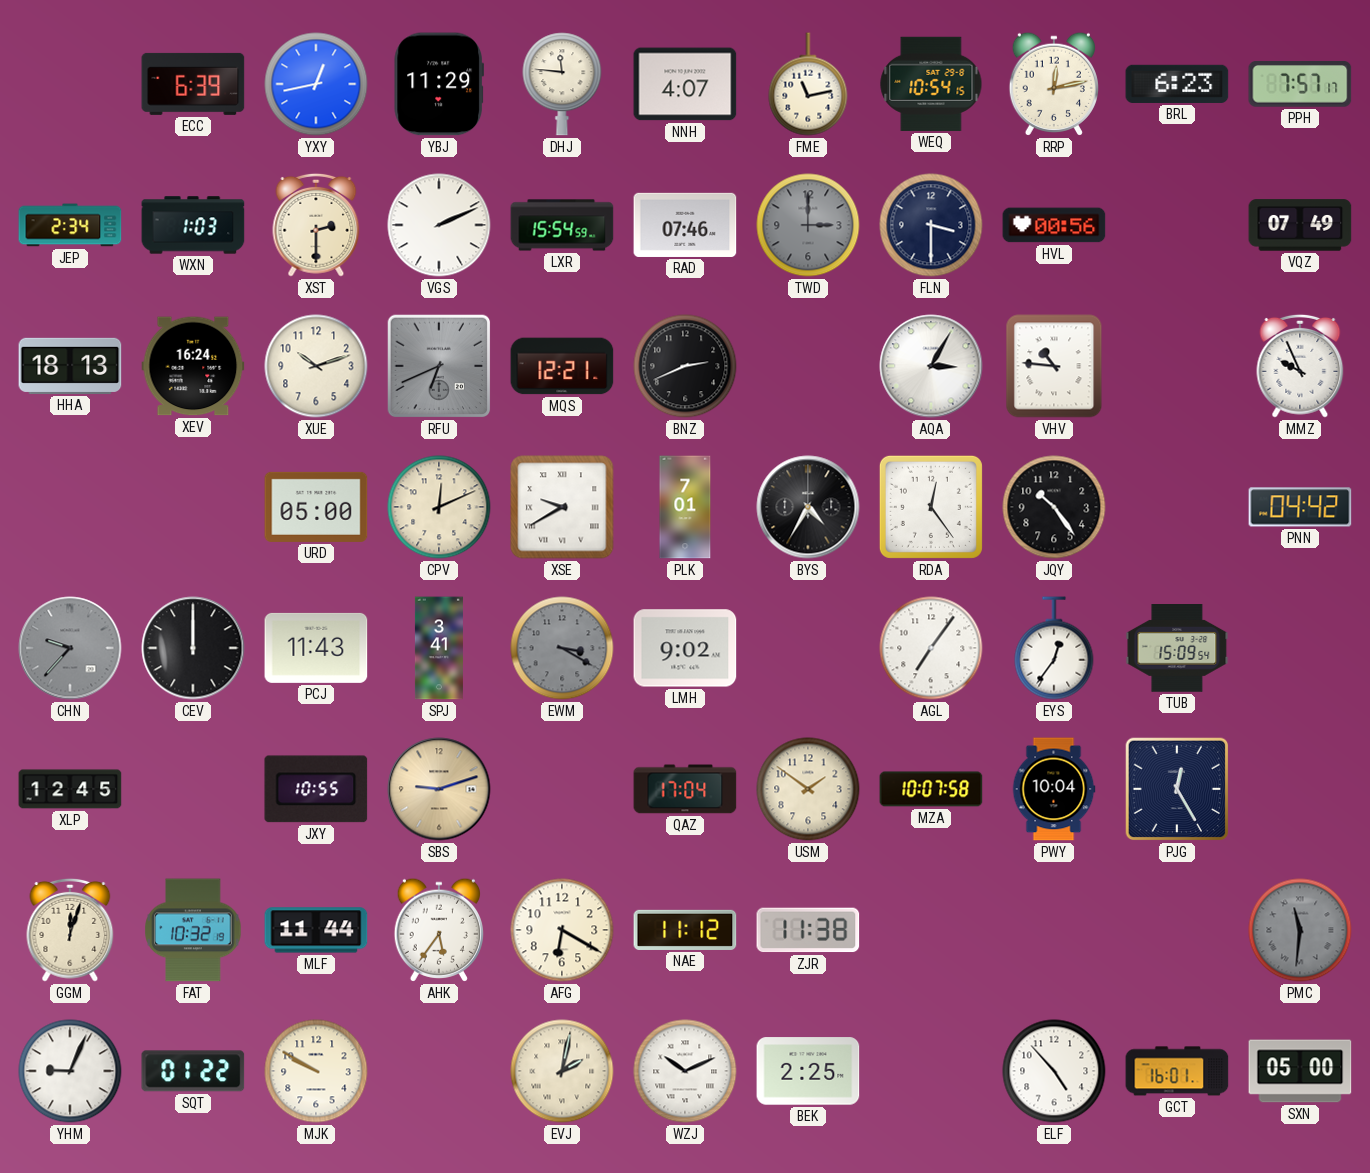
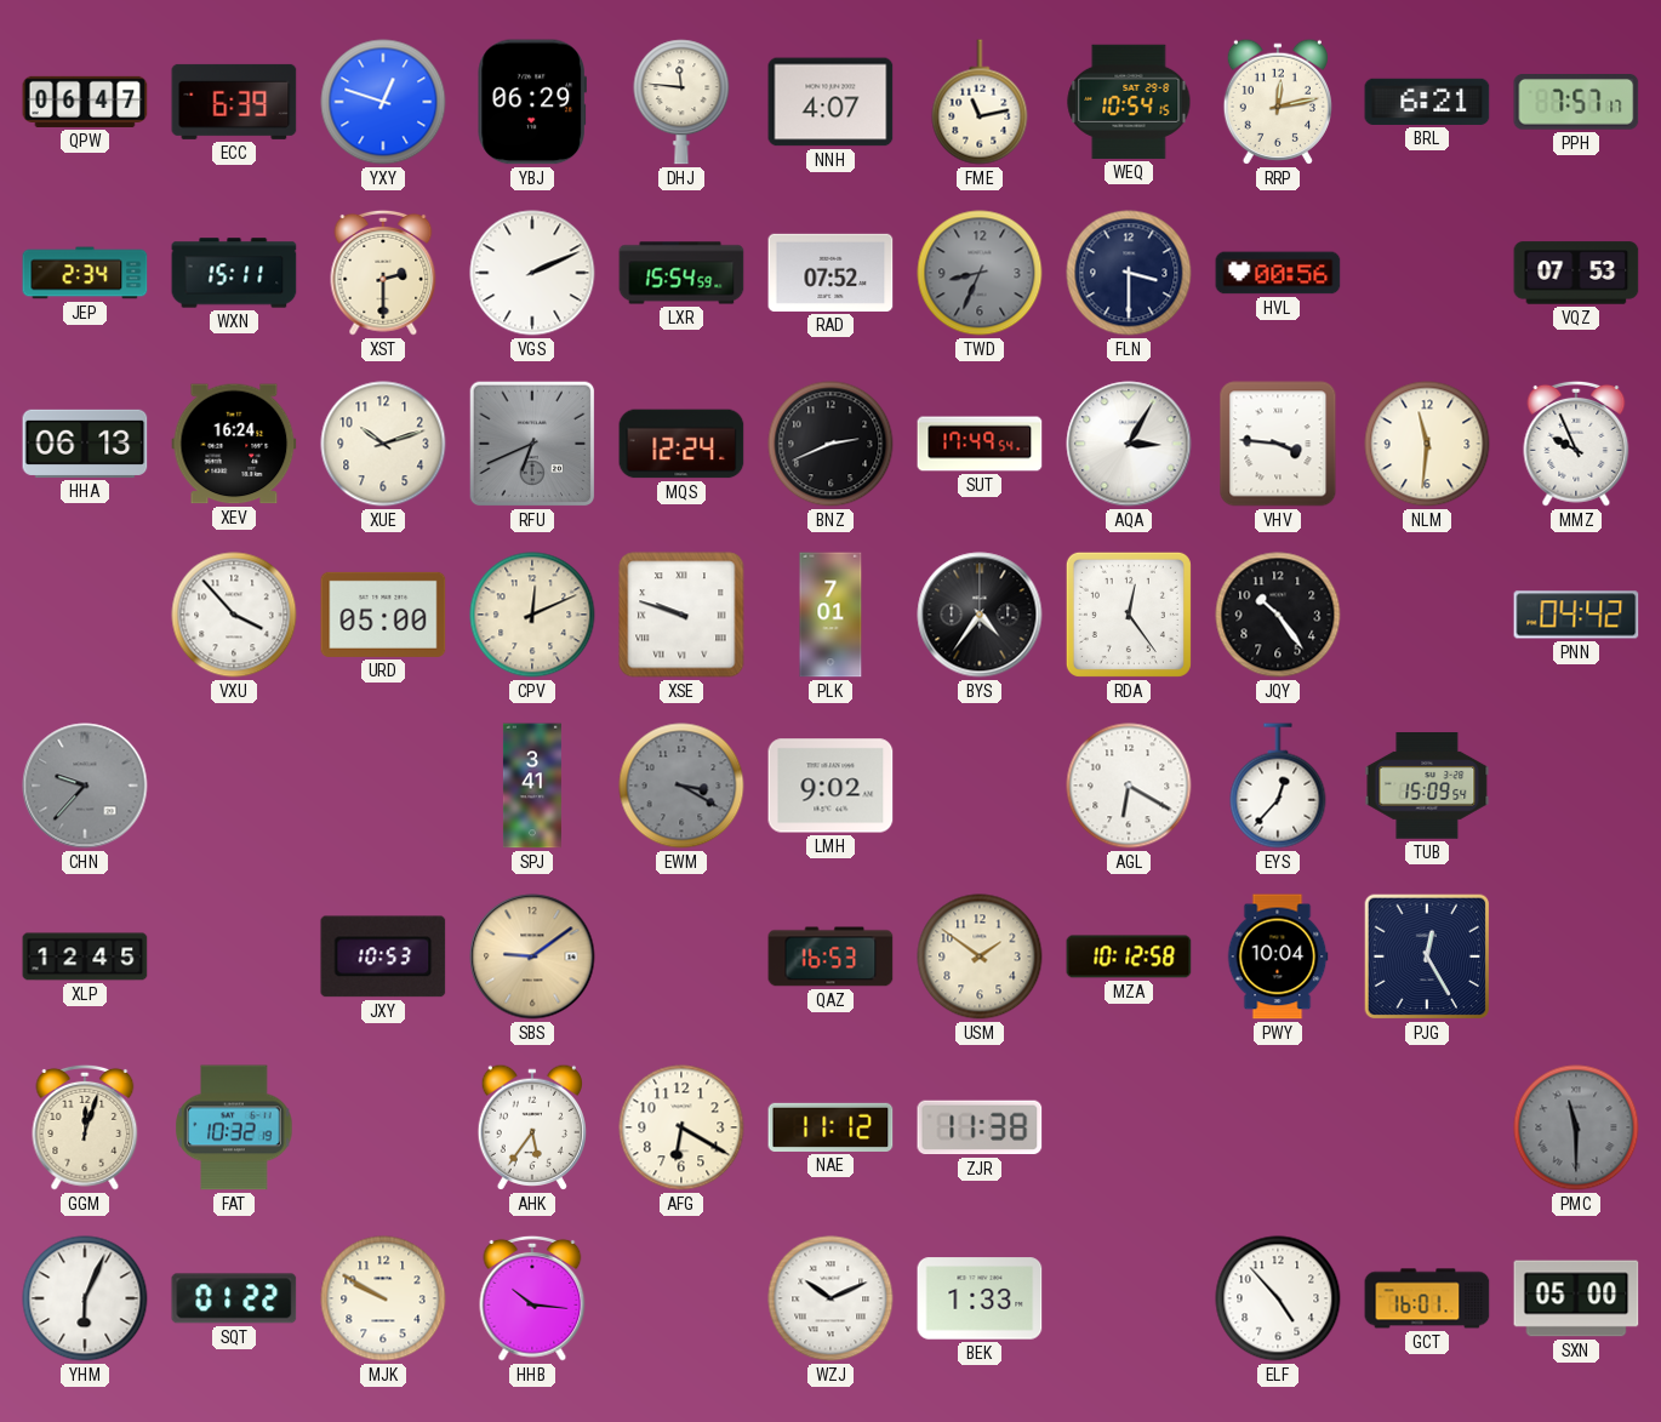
QPW: none -> 06:47
YXY: 12:43 -> 12:48
YBJ: 11:29 -> 06:29
BRL: 6:23 -> 6:21
WXN: 1:03 -> 15:11
RAD: 07:46 -> 07:52
TWD: 3:00 -> 8:34
VQZ: 07:49 -> 07:53
HHA: 18:13 -> 06:13
MQS: 12:21 -> 12:24
SUT: none -> 17:49
VHV: 10:46 -> 3:46
NLM: none -> 11:31
VXU: none -> 3:53
XSE: 9:40 -> 9:48
BYS: 4:35 -> 4:36
CEV: 12:00 -> none
PCJ: 11:43 -> none
AGL: 7:06 -> 6:20
EYS: 12:36 -> 12:37
JXY: 10:55 -> 10:53
SBS: 9:12 -> 9:09
QAZ: 17:04 -> 16:53
MZA: 10:07 -> 10:12
MLF: 11:44 -> none
PMC: 11:31 -> 11:30
YHM: 9:04 -> 6:04
HHB: none -> 10:16
EVJ: 2:02 -> none
BEK: 2:25 -> 1:33
